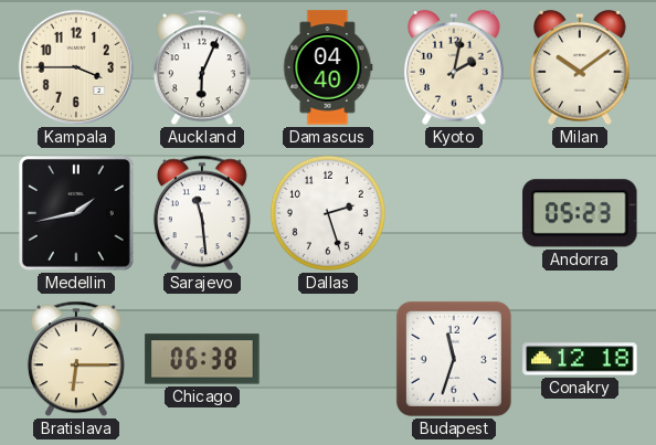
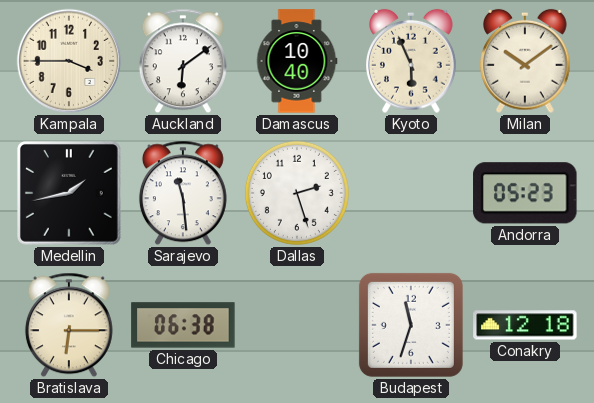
Auckland: 6:04 -> 6:09
Damascus: 04:40 -> 10:40
Kyoto: 2:02 -> 5:56
